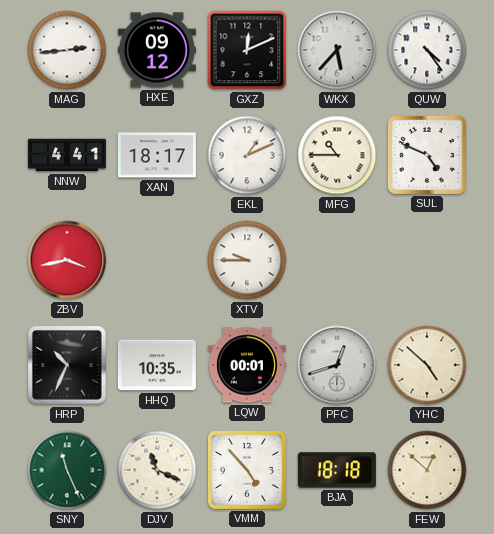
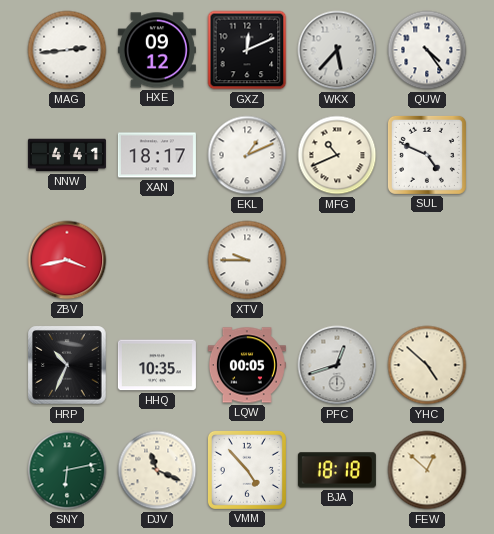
MFG: 10:45 -> 10:41
LQW: 00:01 -> 00:05
SNY: 11:26 -> 6:13
